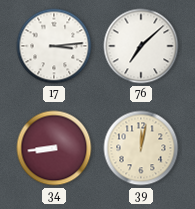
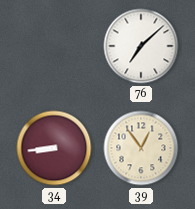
17: 3:14 -> none
39: 12:02 -> 12:54
